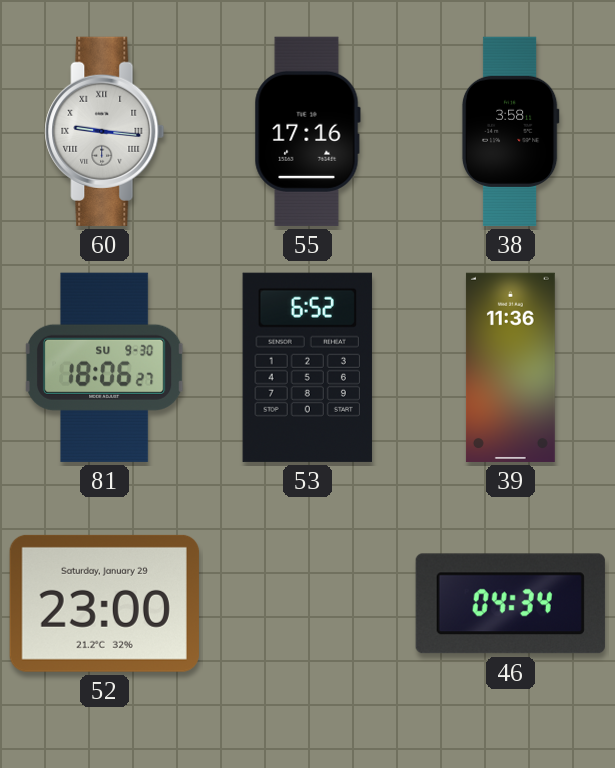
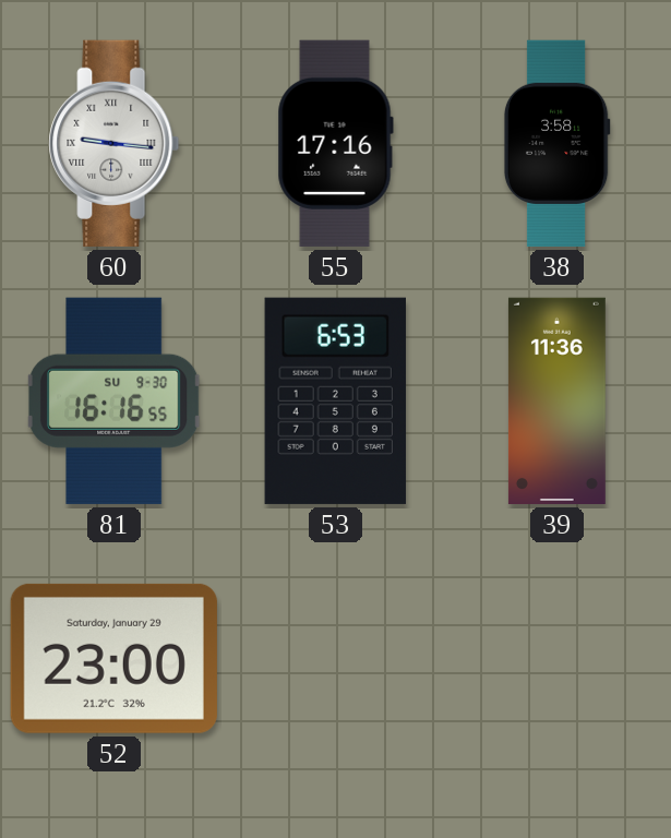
81: 18:06 -> 16:16
53: 6:52 -> 6:53
46: 04:34 -> none
